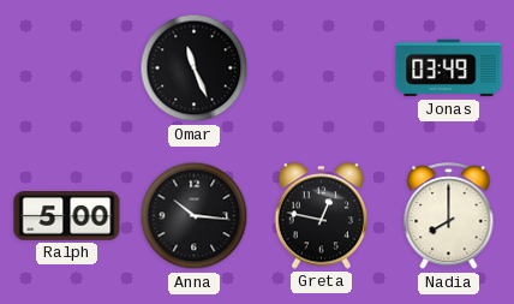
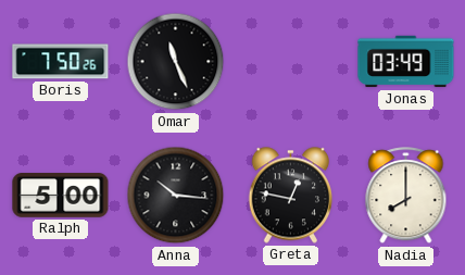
Boris: none -> 7:50
